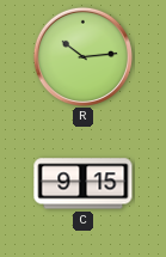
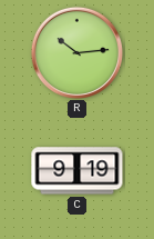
C: 9:15 -> 9:19
